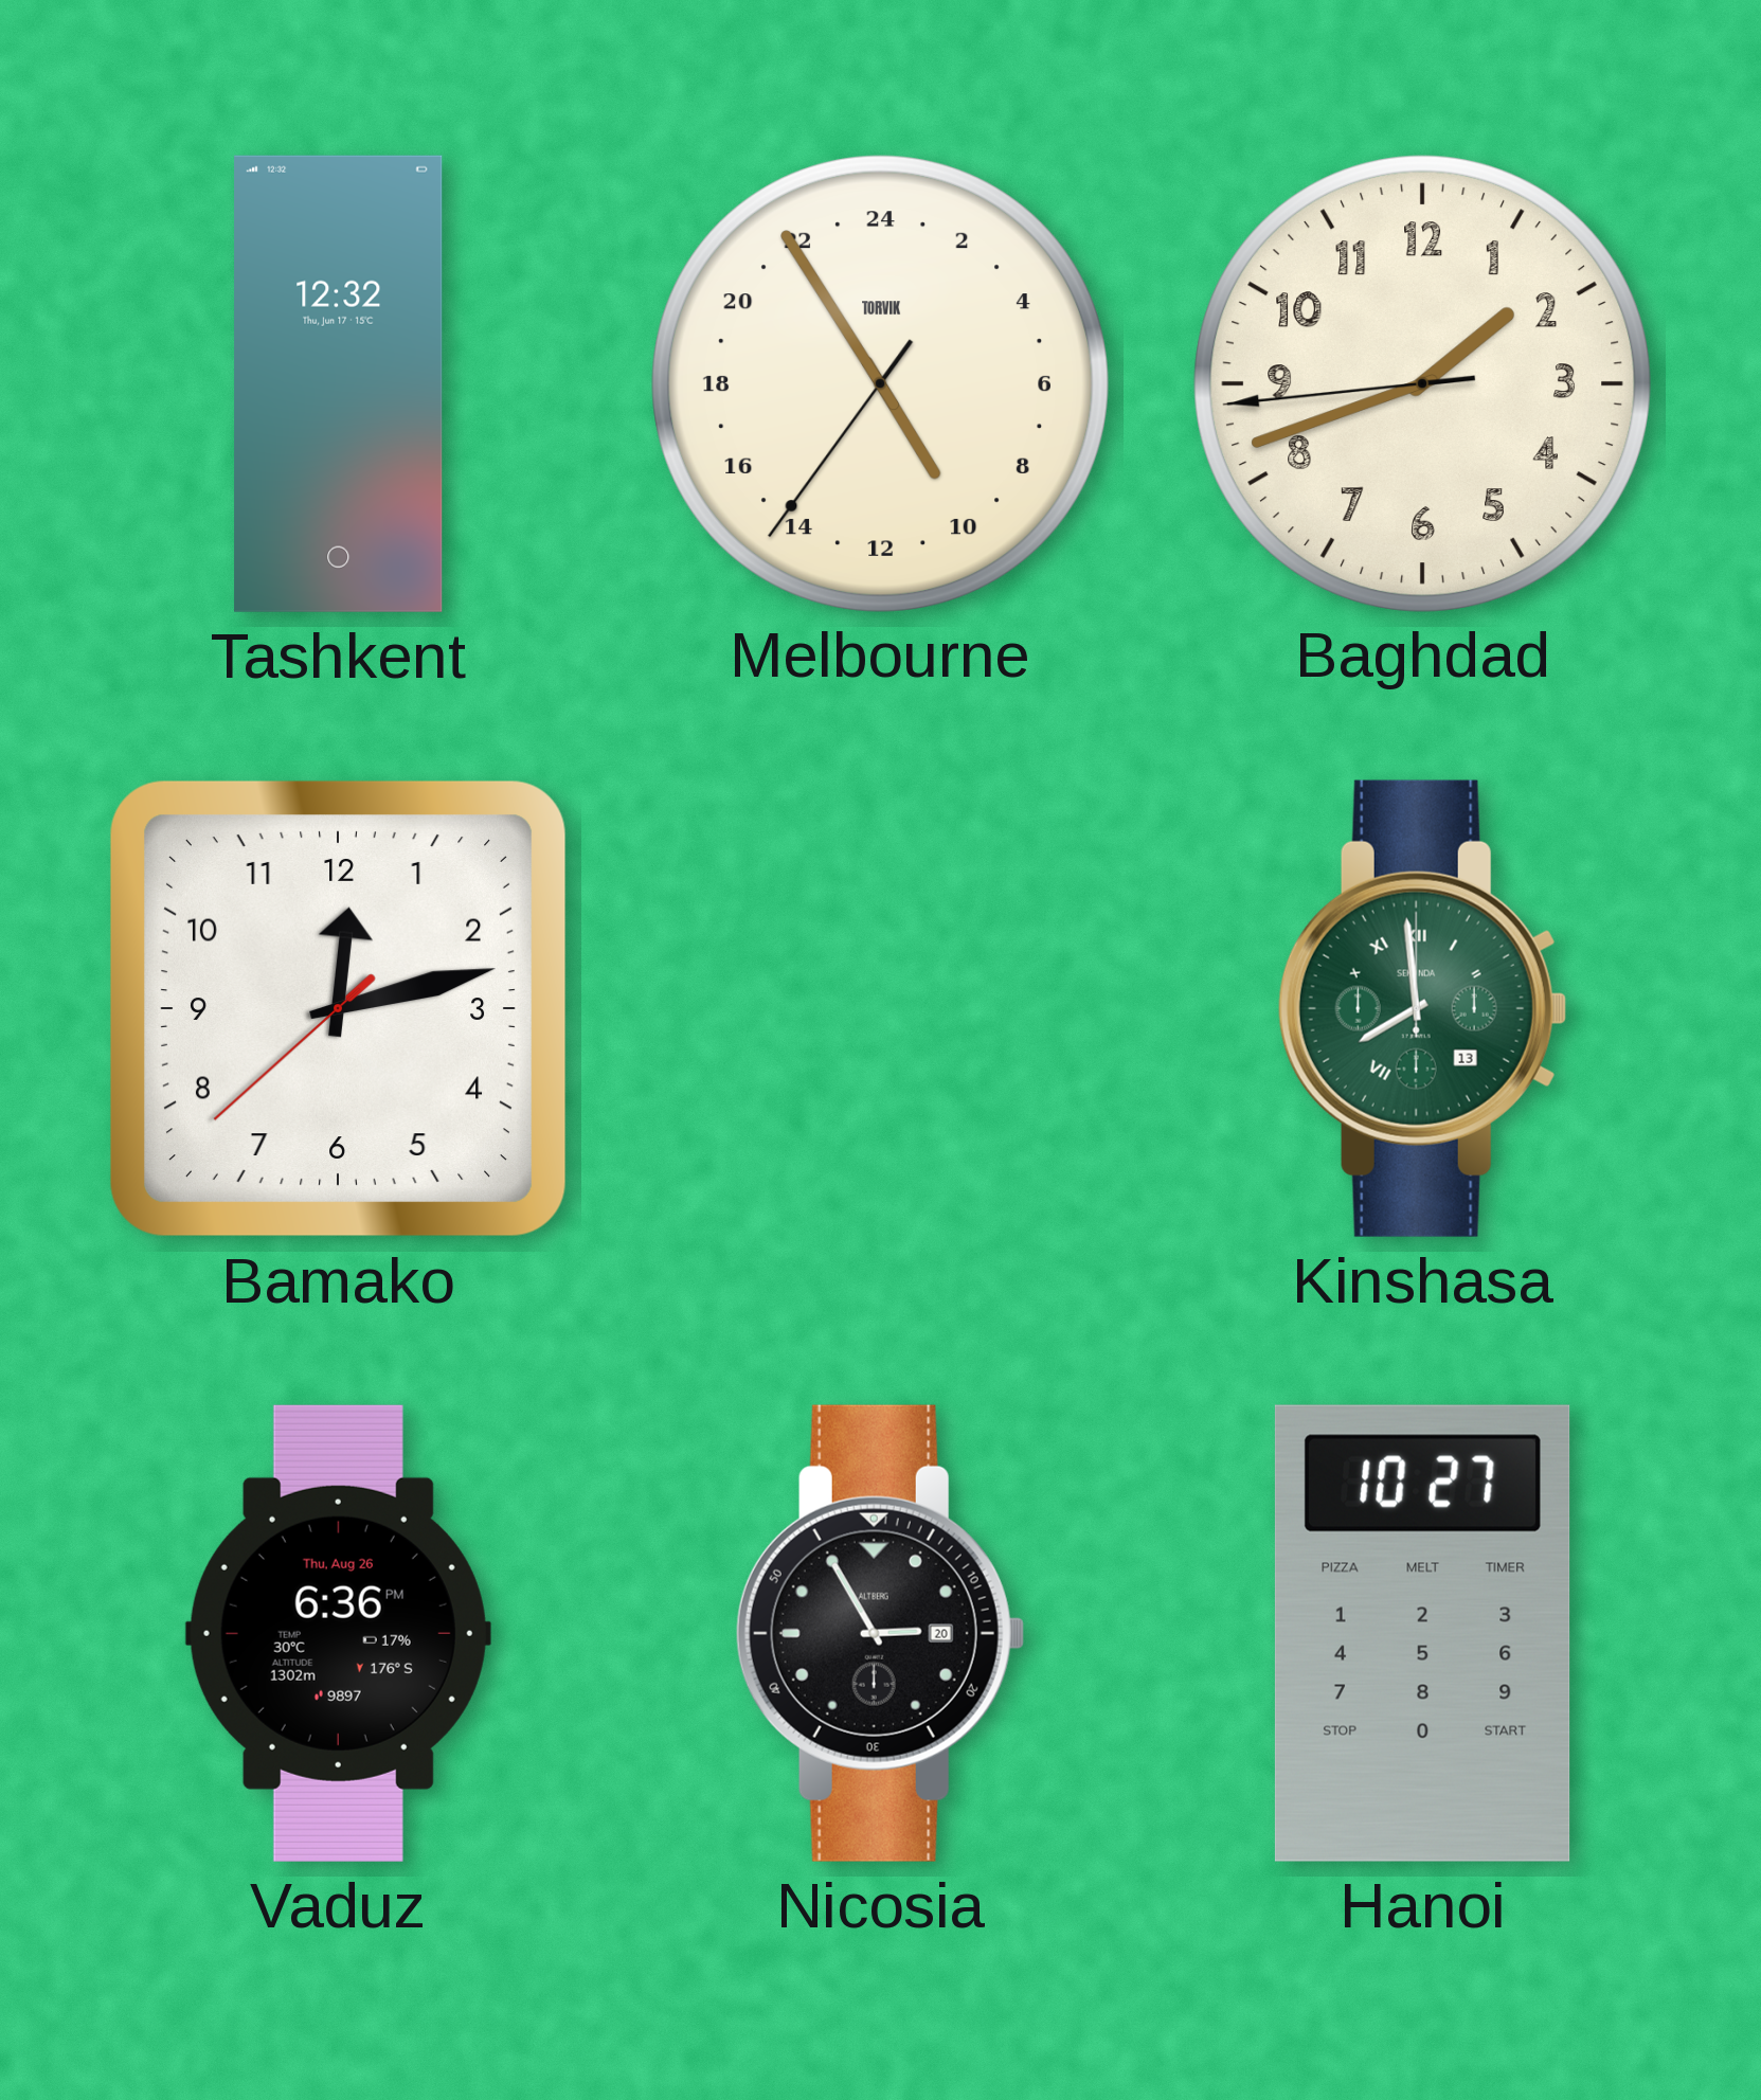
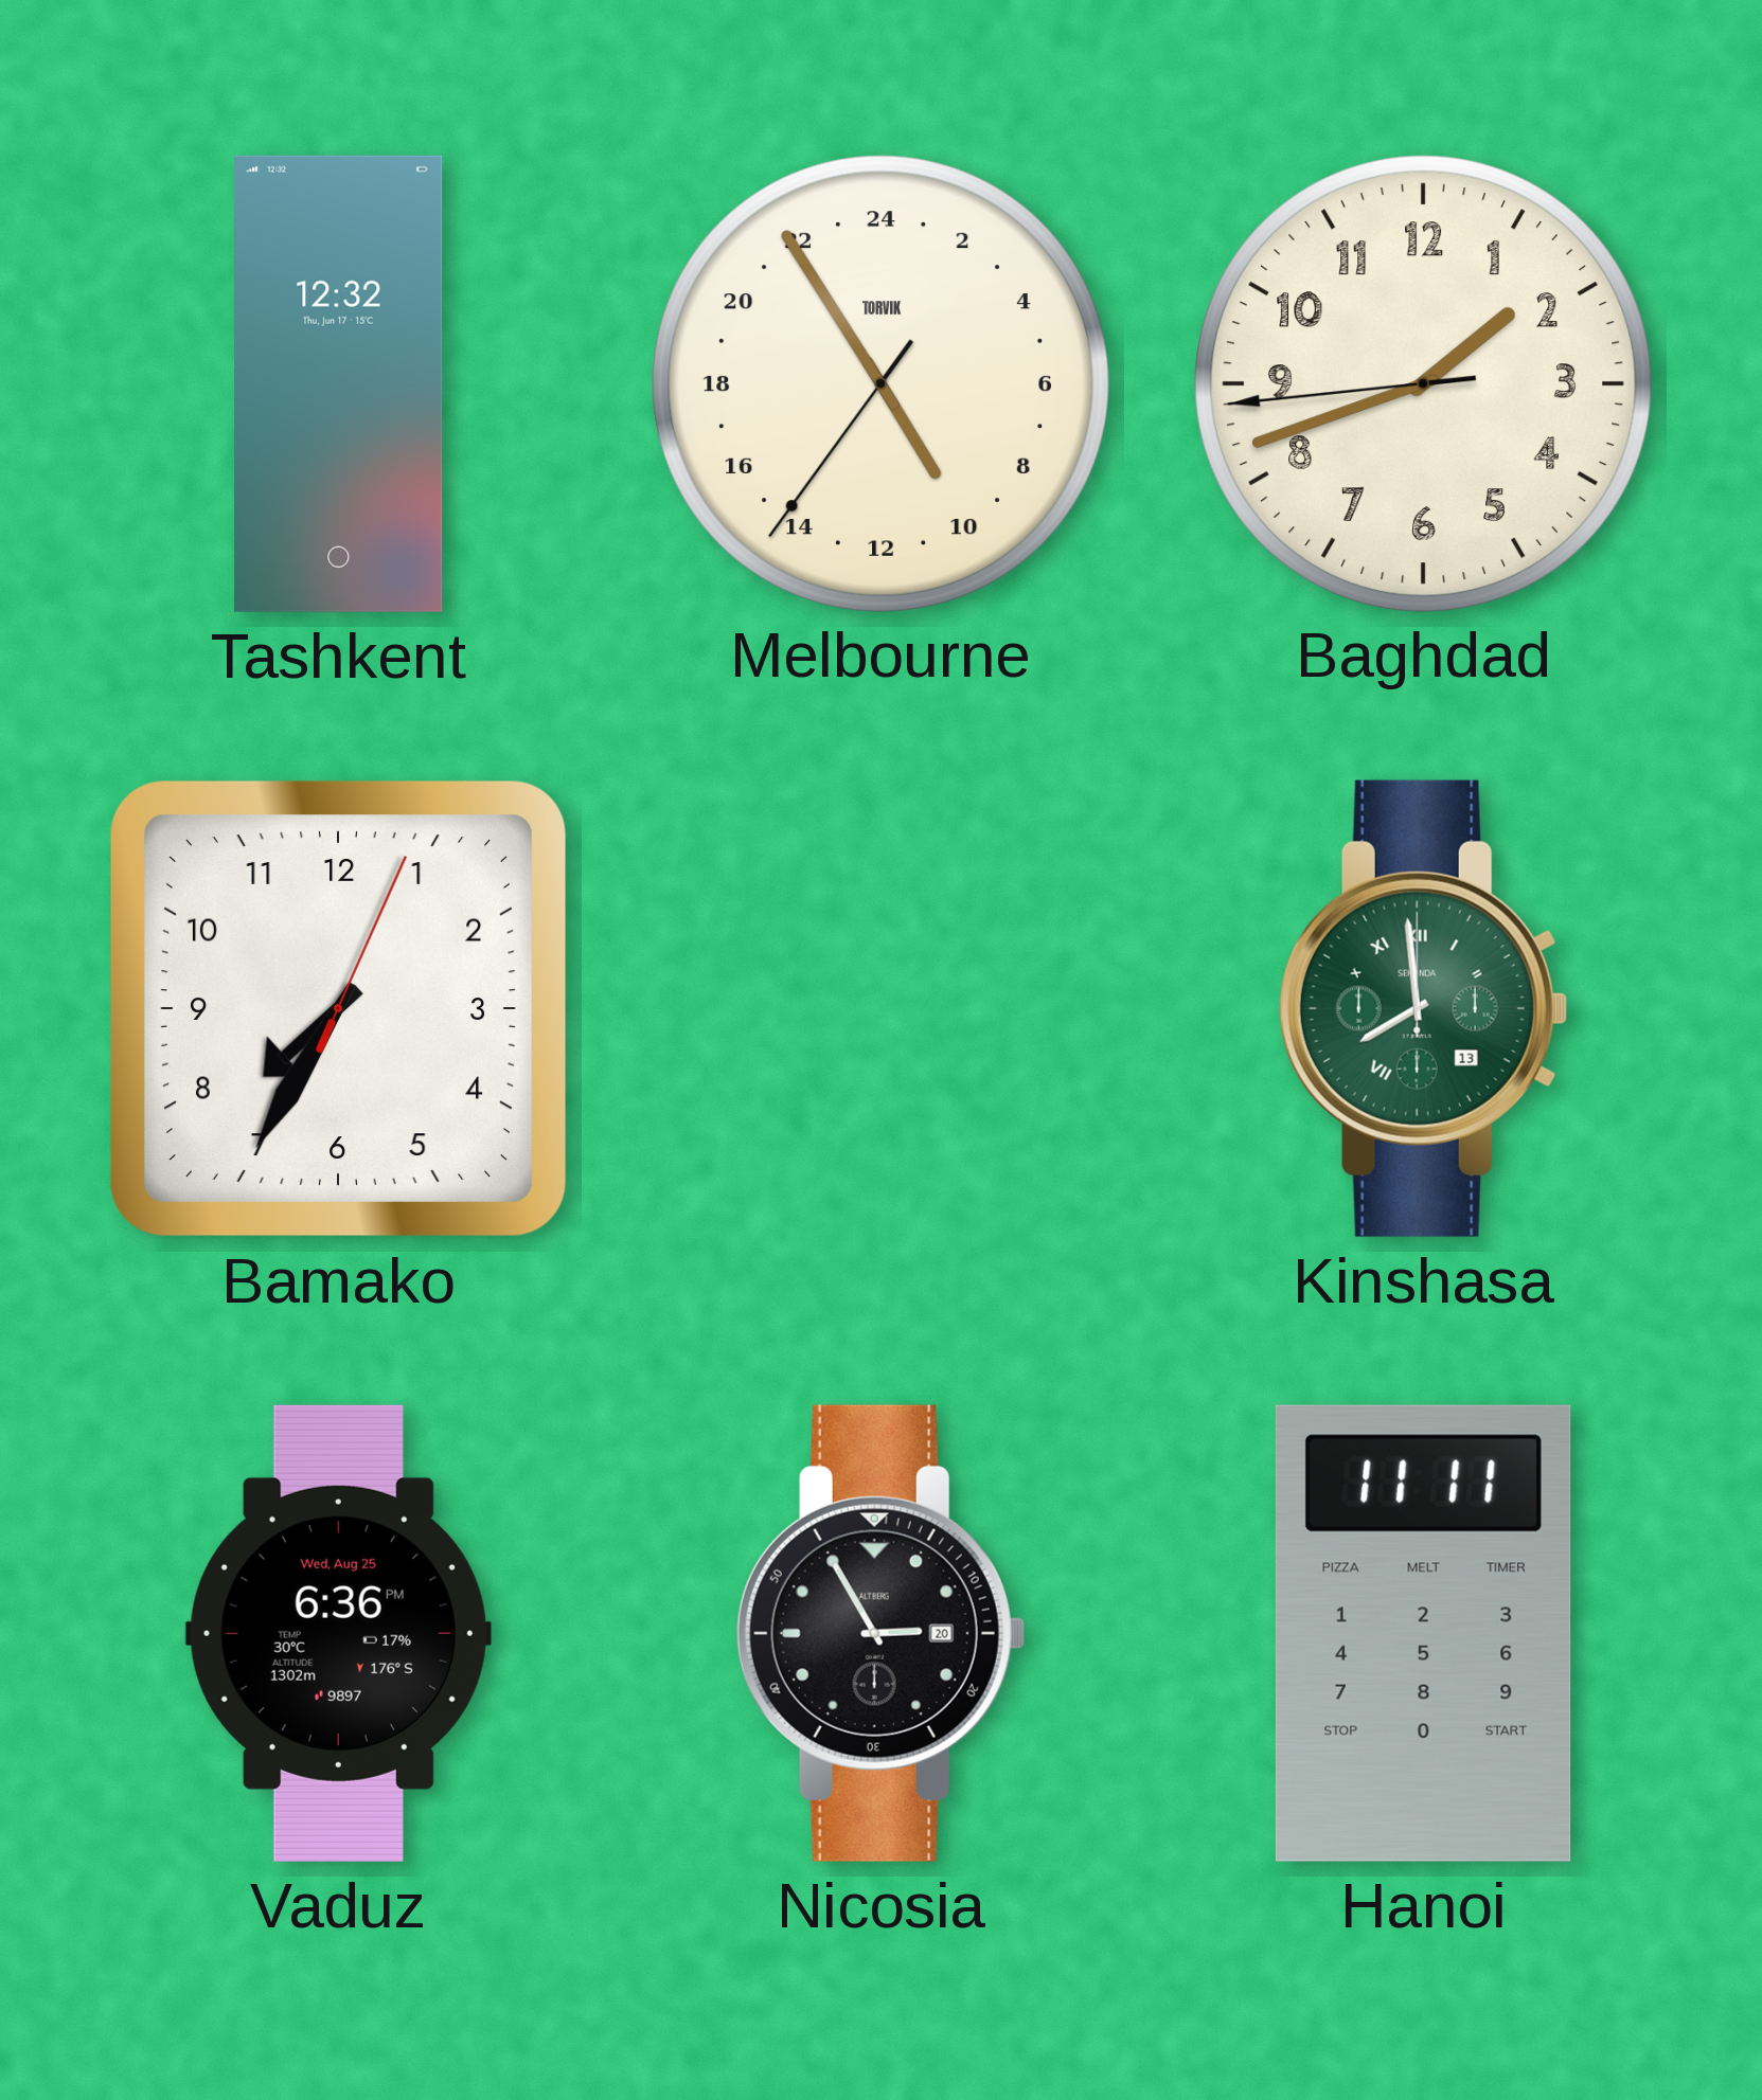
Bamako: 12:12 -> 7:35
Vaduz date: Thu, Aug 26 -> Wed, Aug 25
Hanoi: 10:27 -> 11:11
